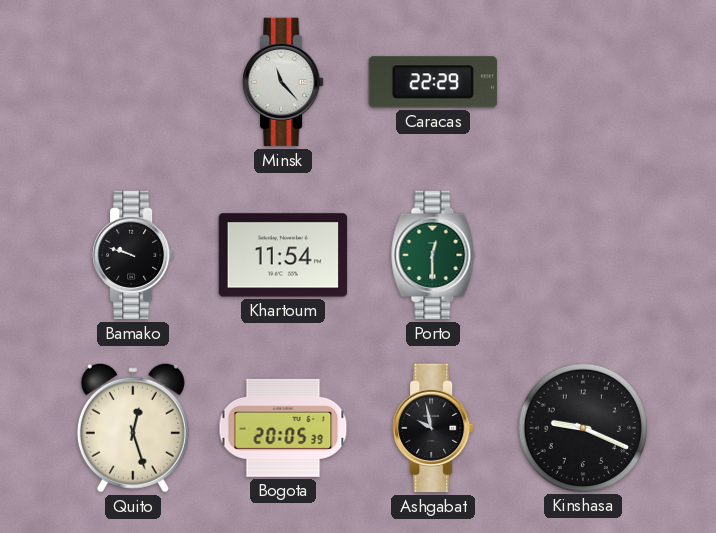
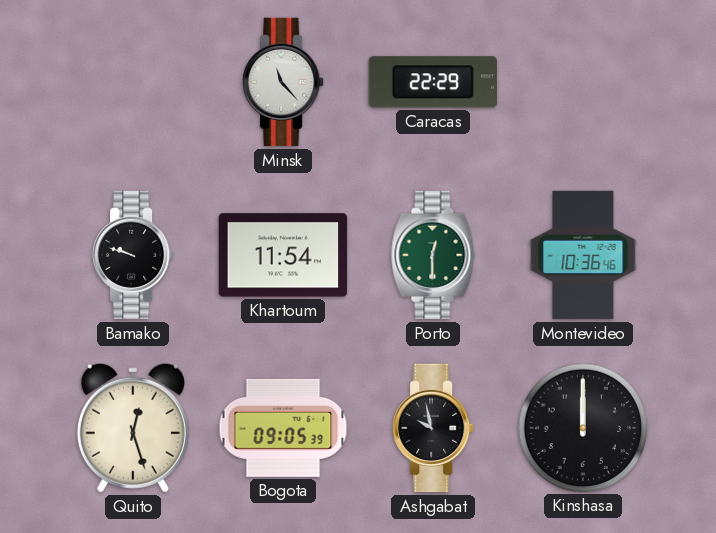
Montevideo: none -> 10:36
Bogota: 20:05 -> 09:05
Kinshasa: 9:19 -> 12:00
